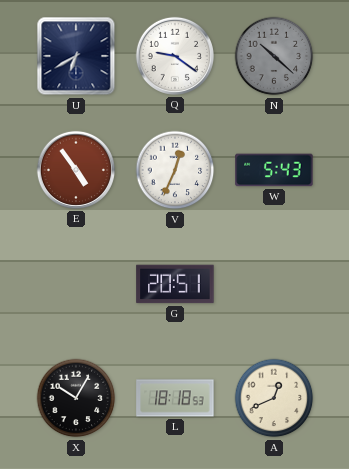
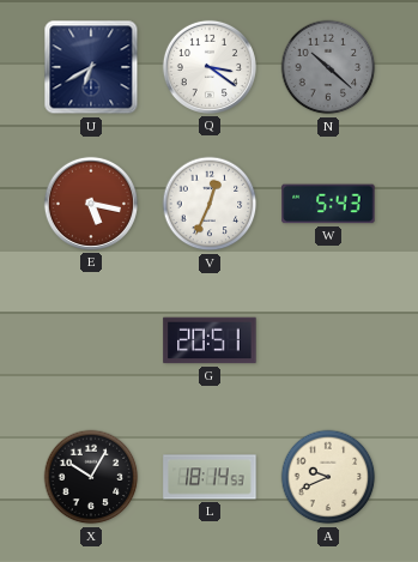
Q: 9:21 -> 3:21
E: 4:54 -> 5:17
L: 18:18 -> 18:14
A: 12:41 -> 9:41
